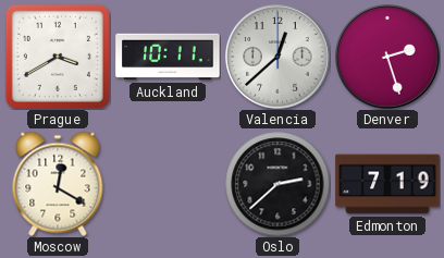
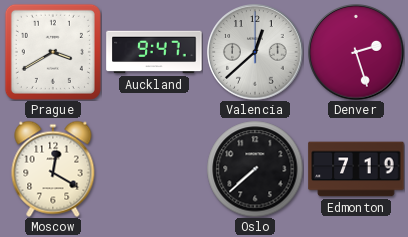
Auckland: 10:11 -> 9:47
Oslo: 2:38 -> 7:38
